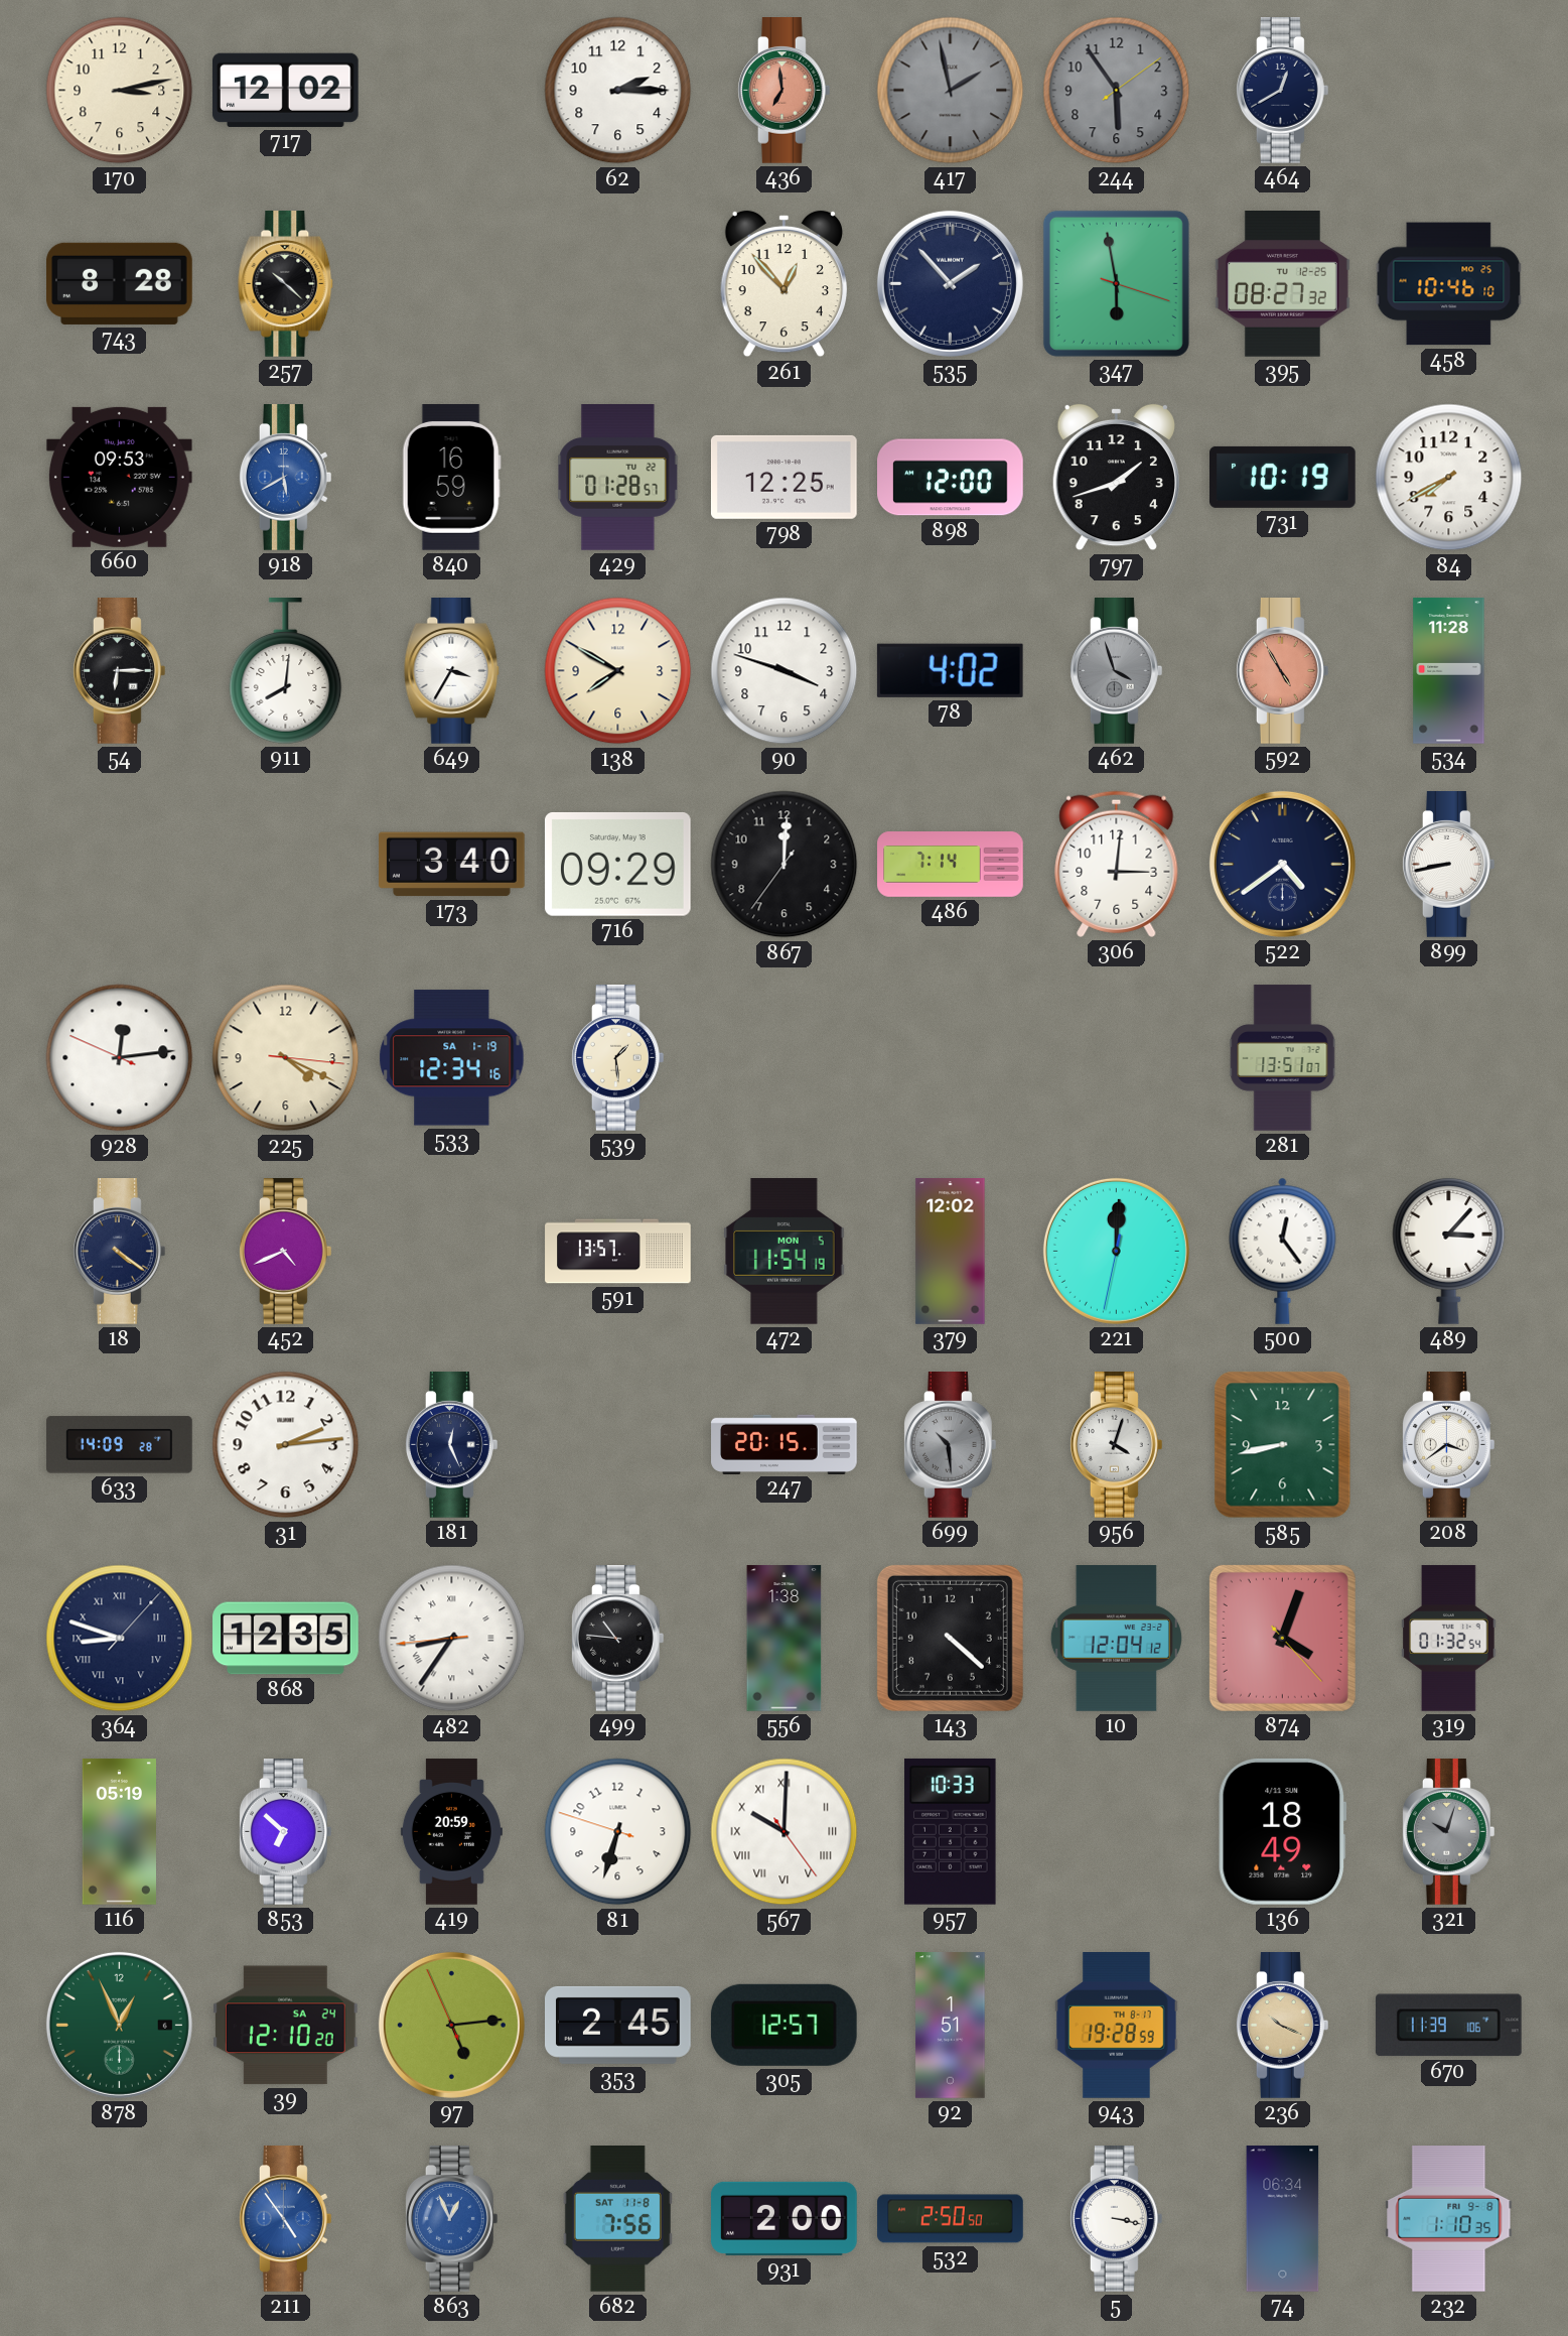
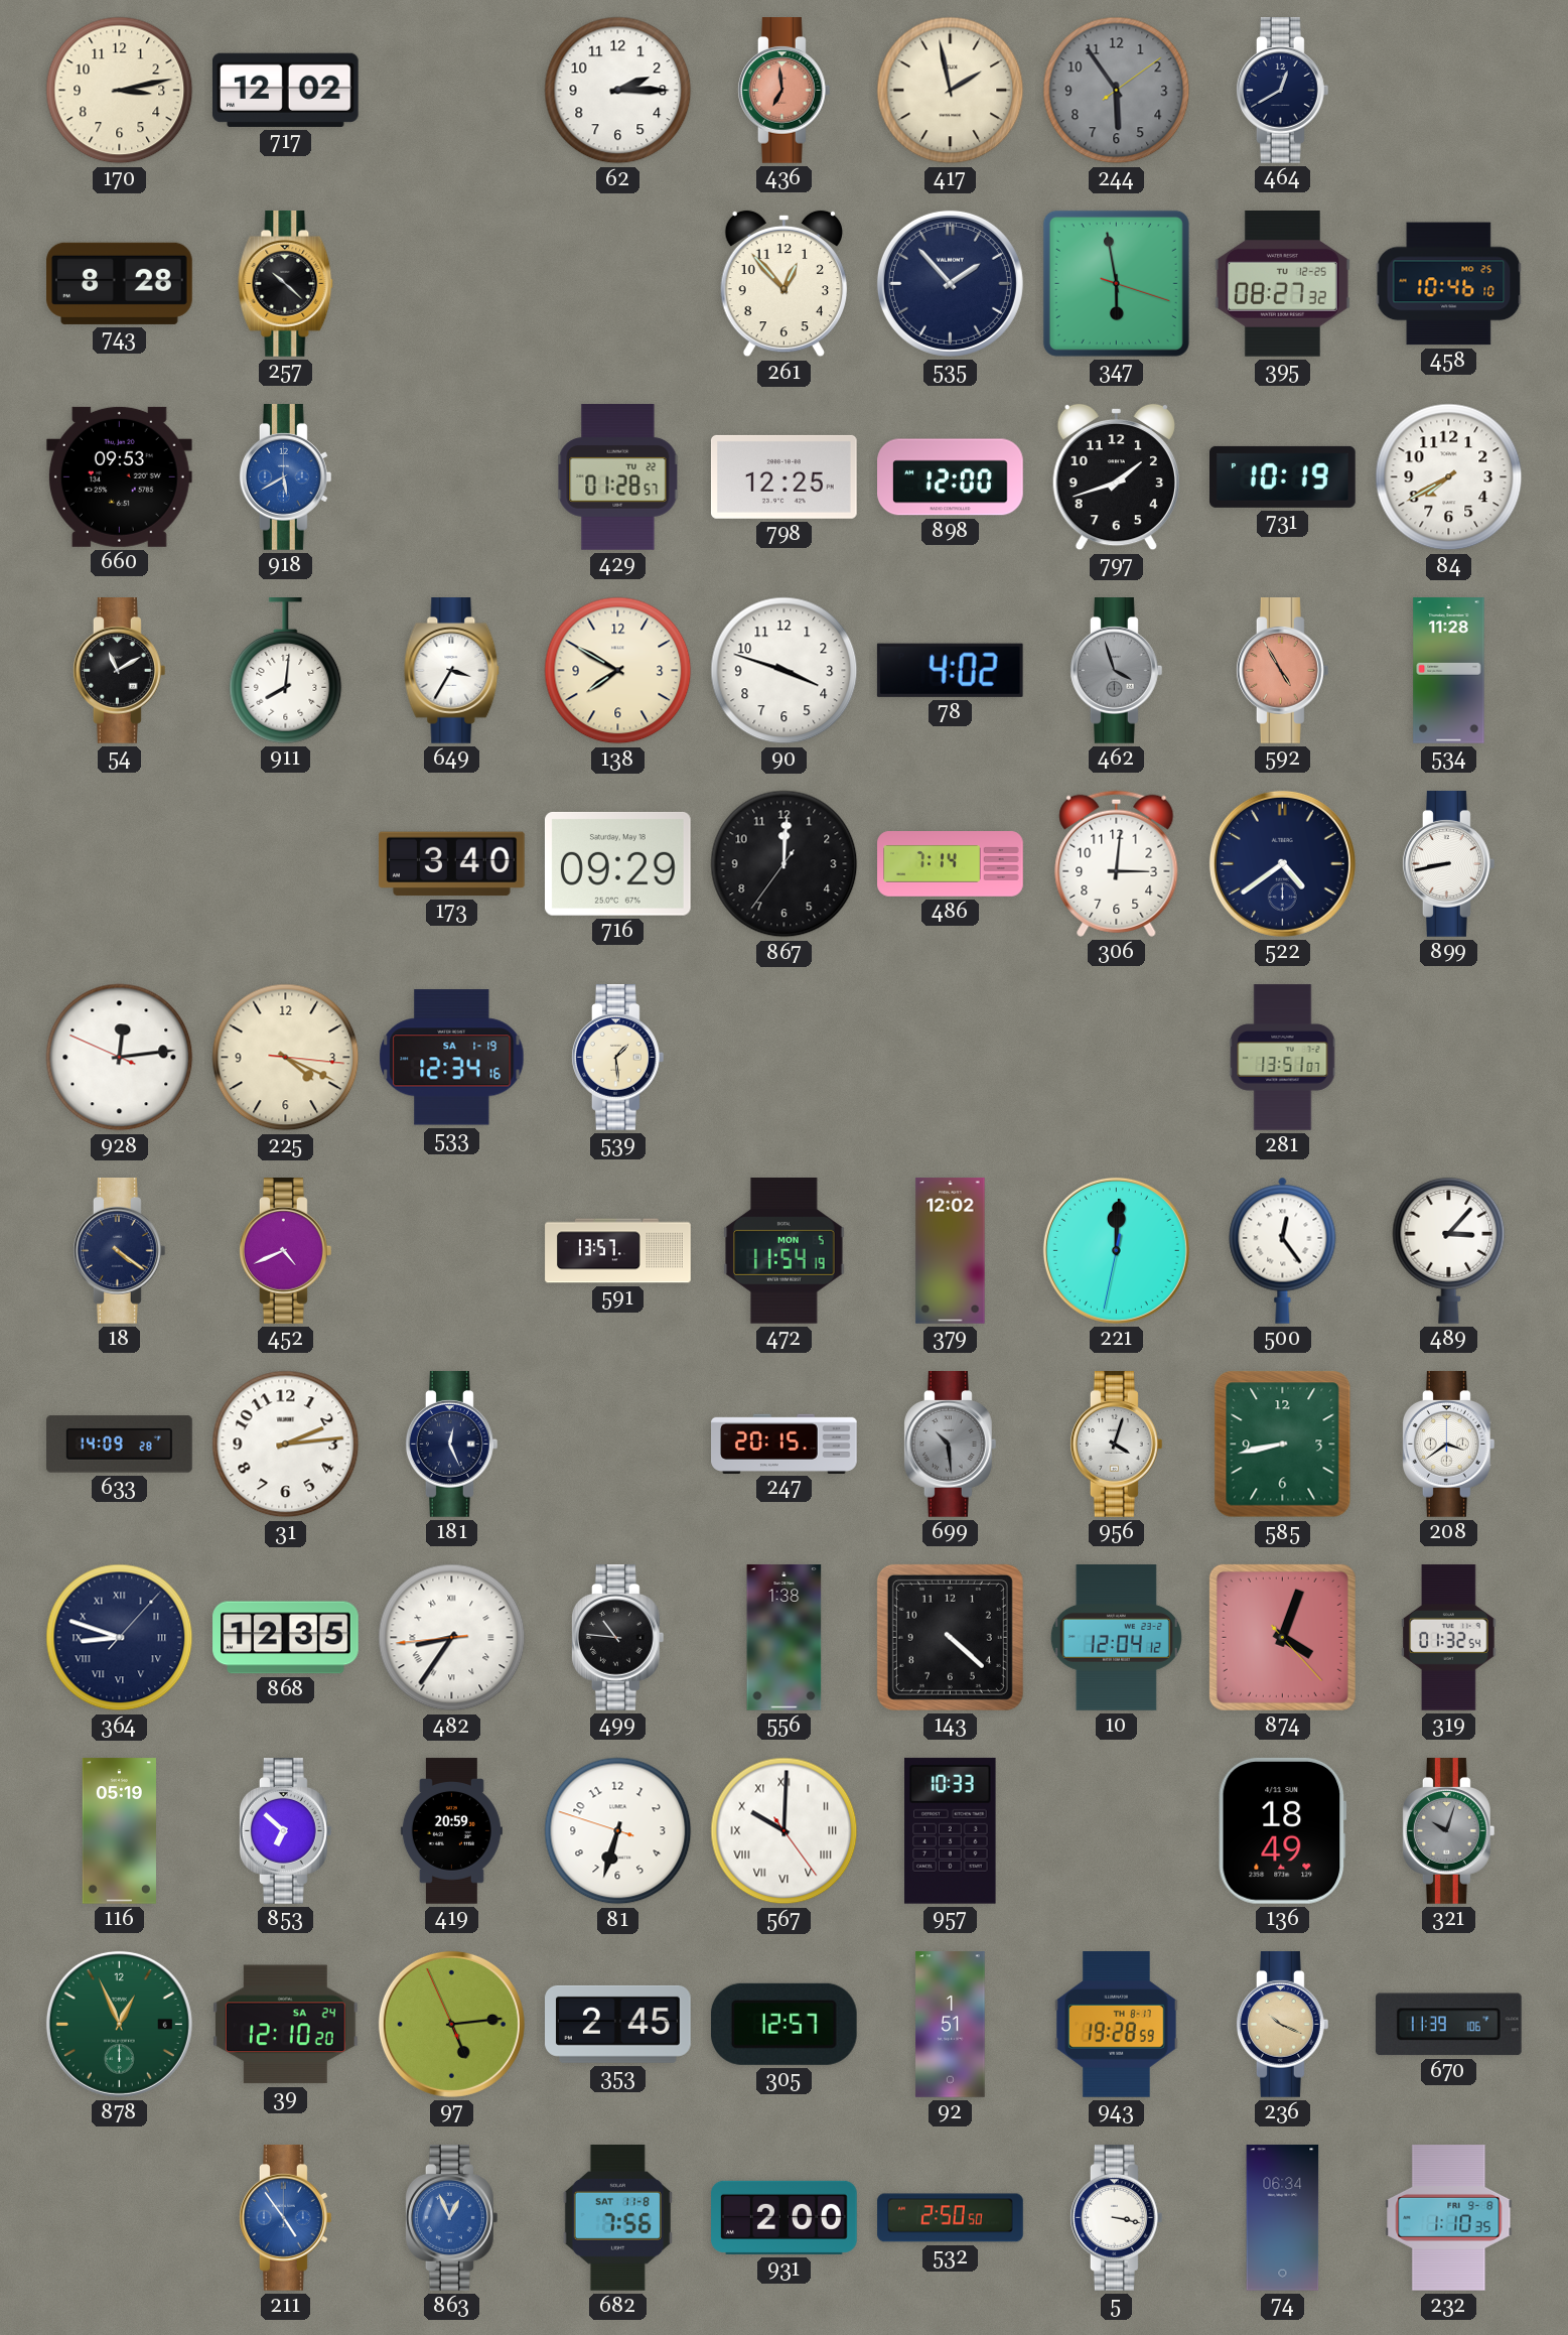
417 dial: grey -> cream
840: 16:59 -> none
54: 6:15 -> 11:10
